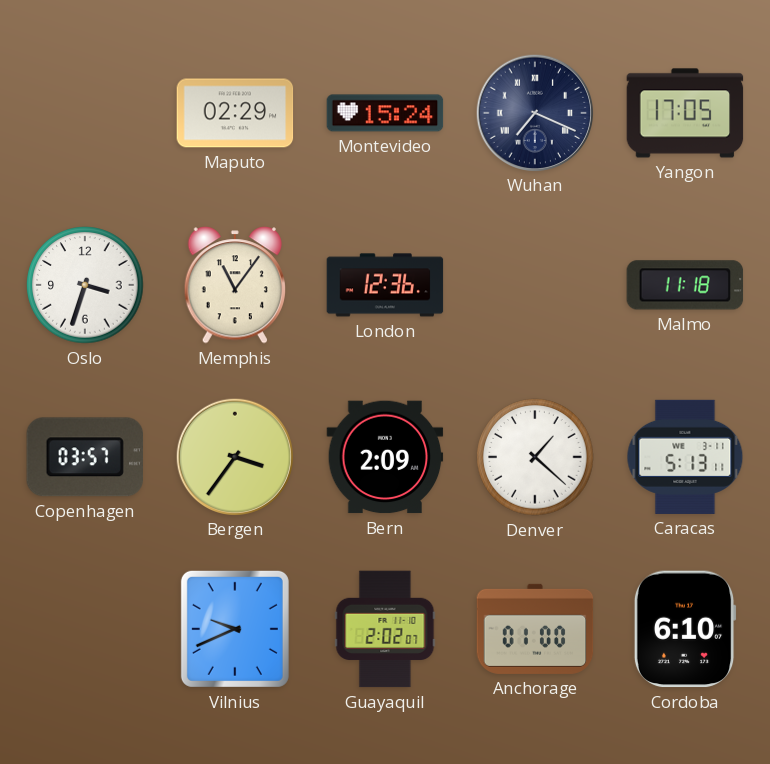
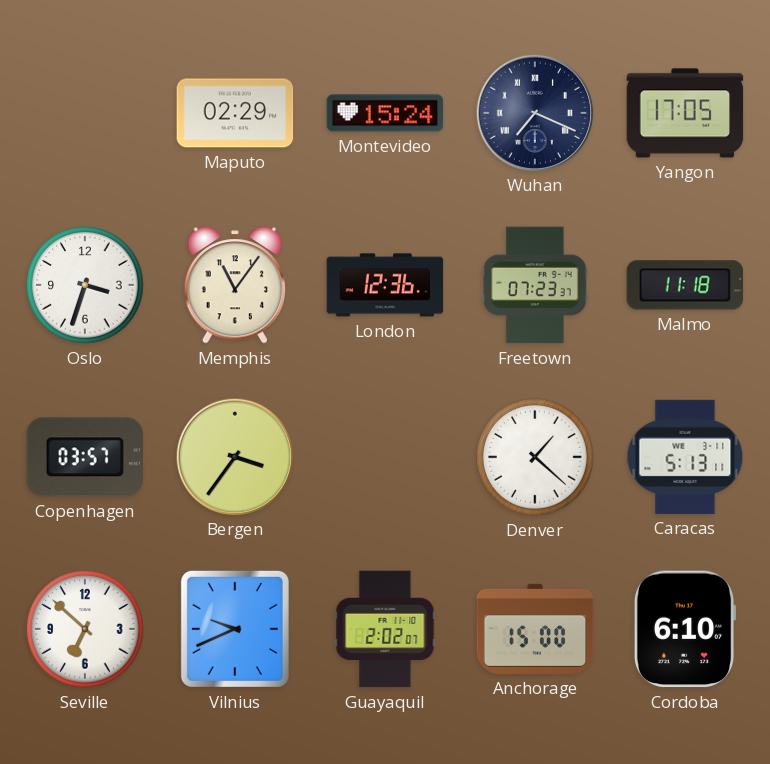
Freetown: none -> 07:23
Bern: 2:09 -> none
Seville: none -> 6:52
Anchorage: 01:00 -> 15:00
